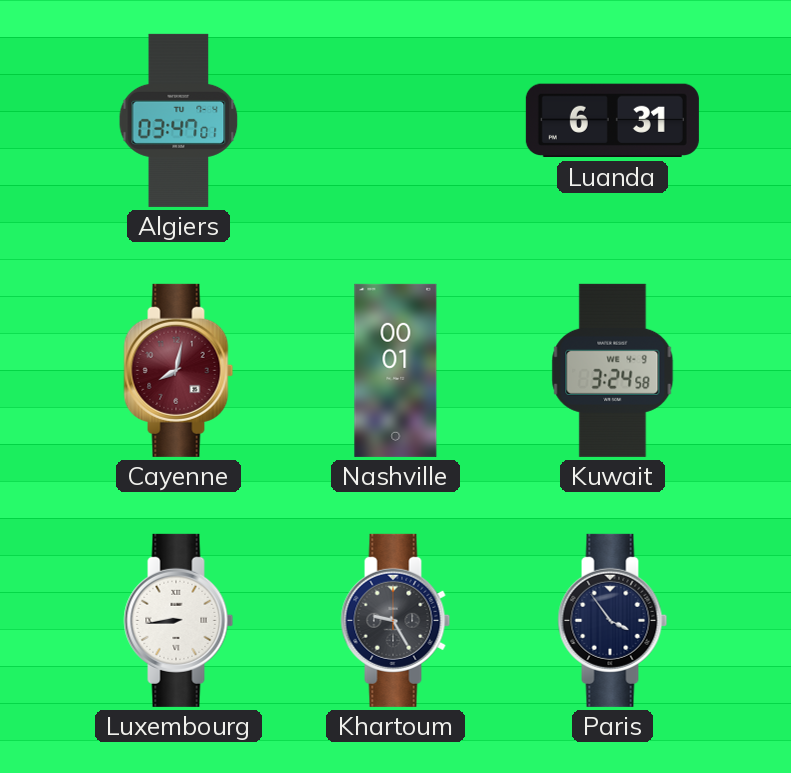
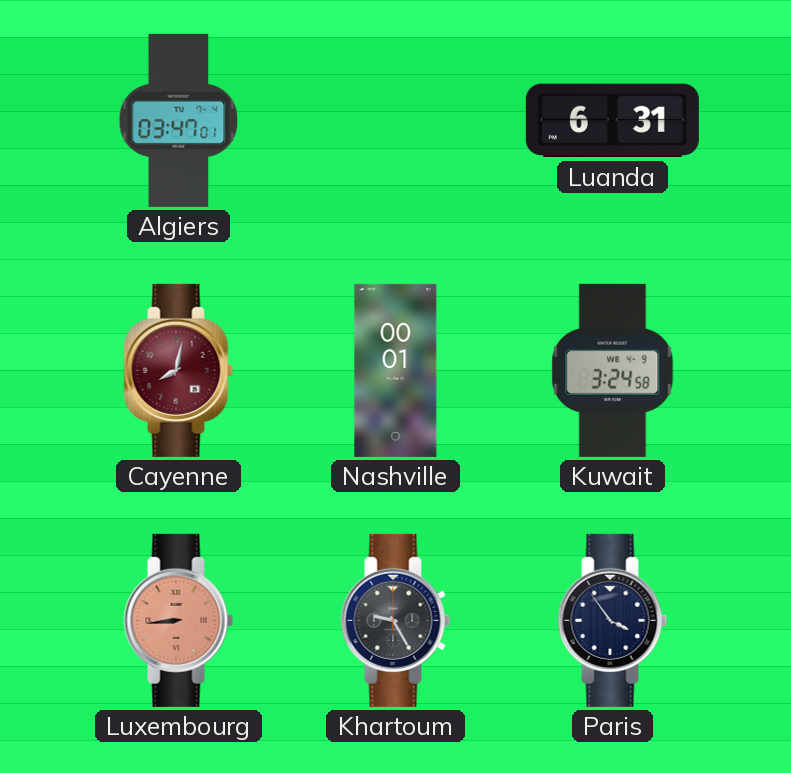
Luxembourg dial: white -> salmon
